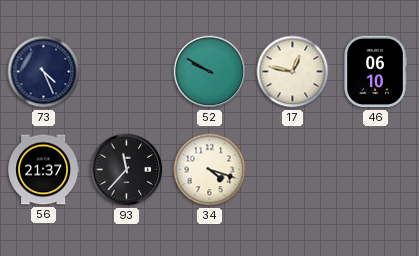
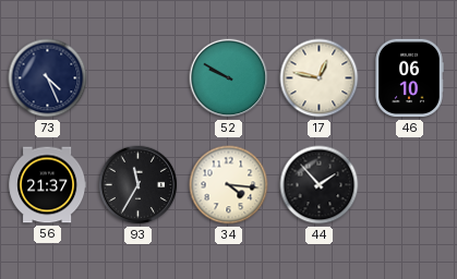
93: 11:37 -> 11:35
34: 4:18 -> 4:16
44: none -> 1:53
